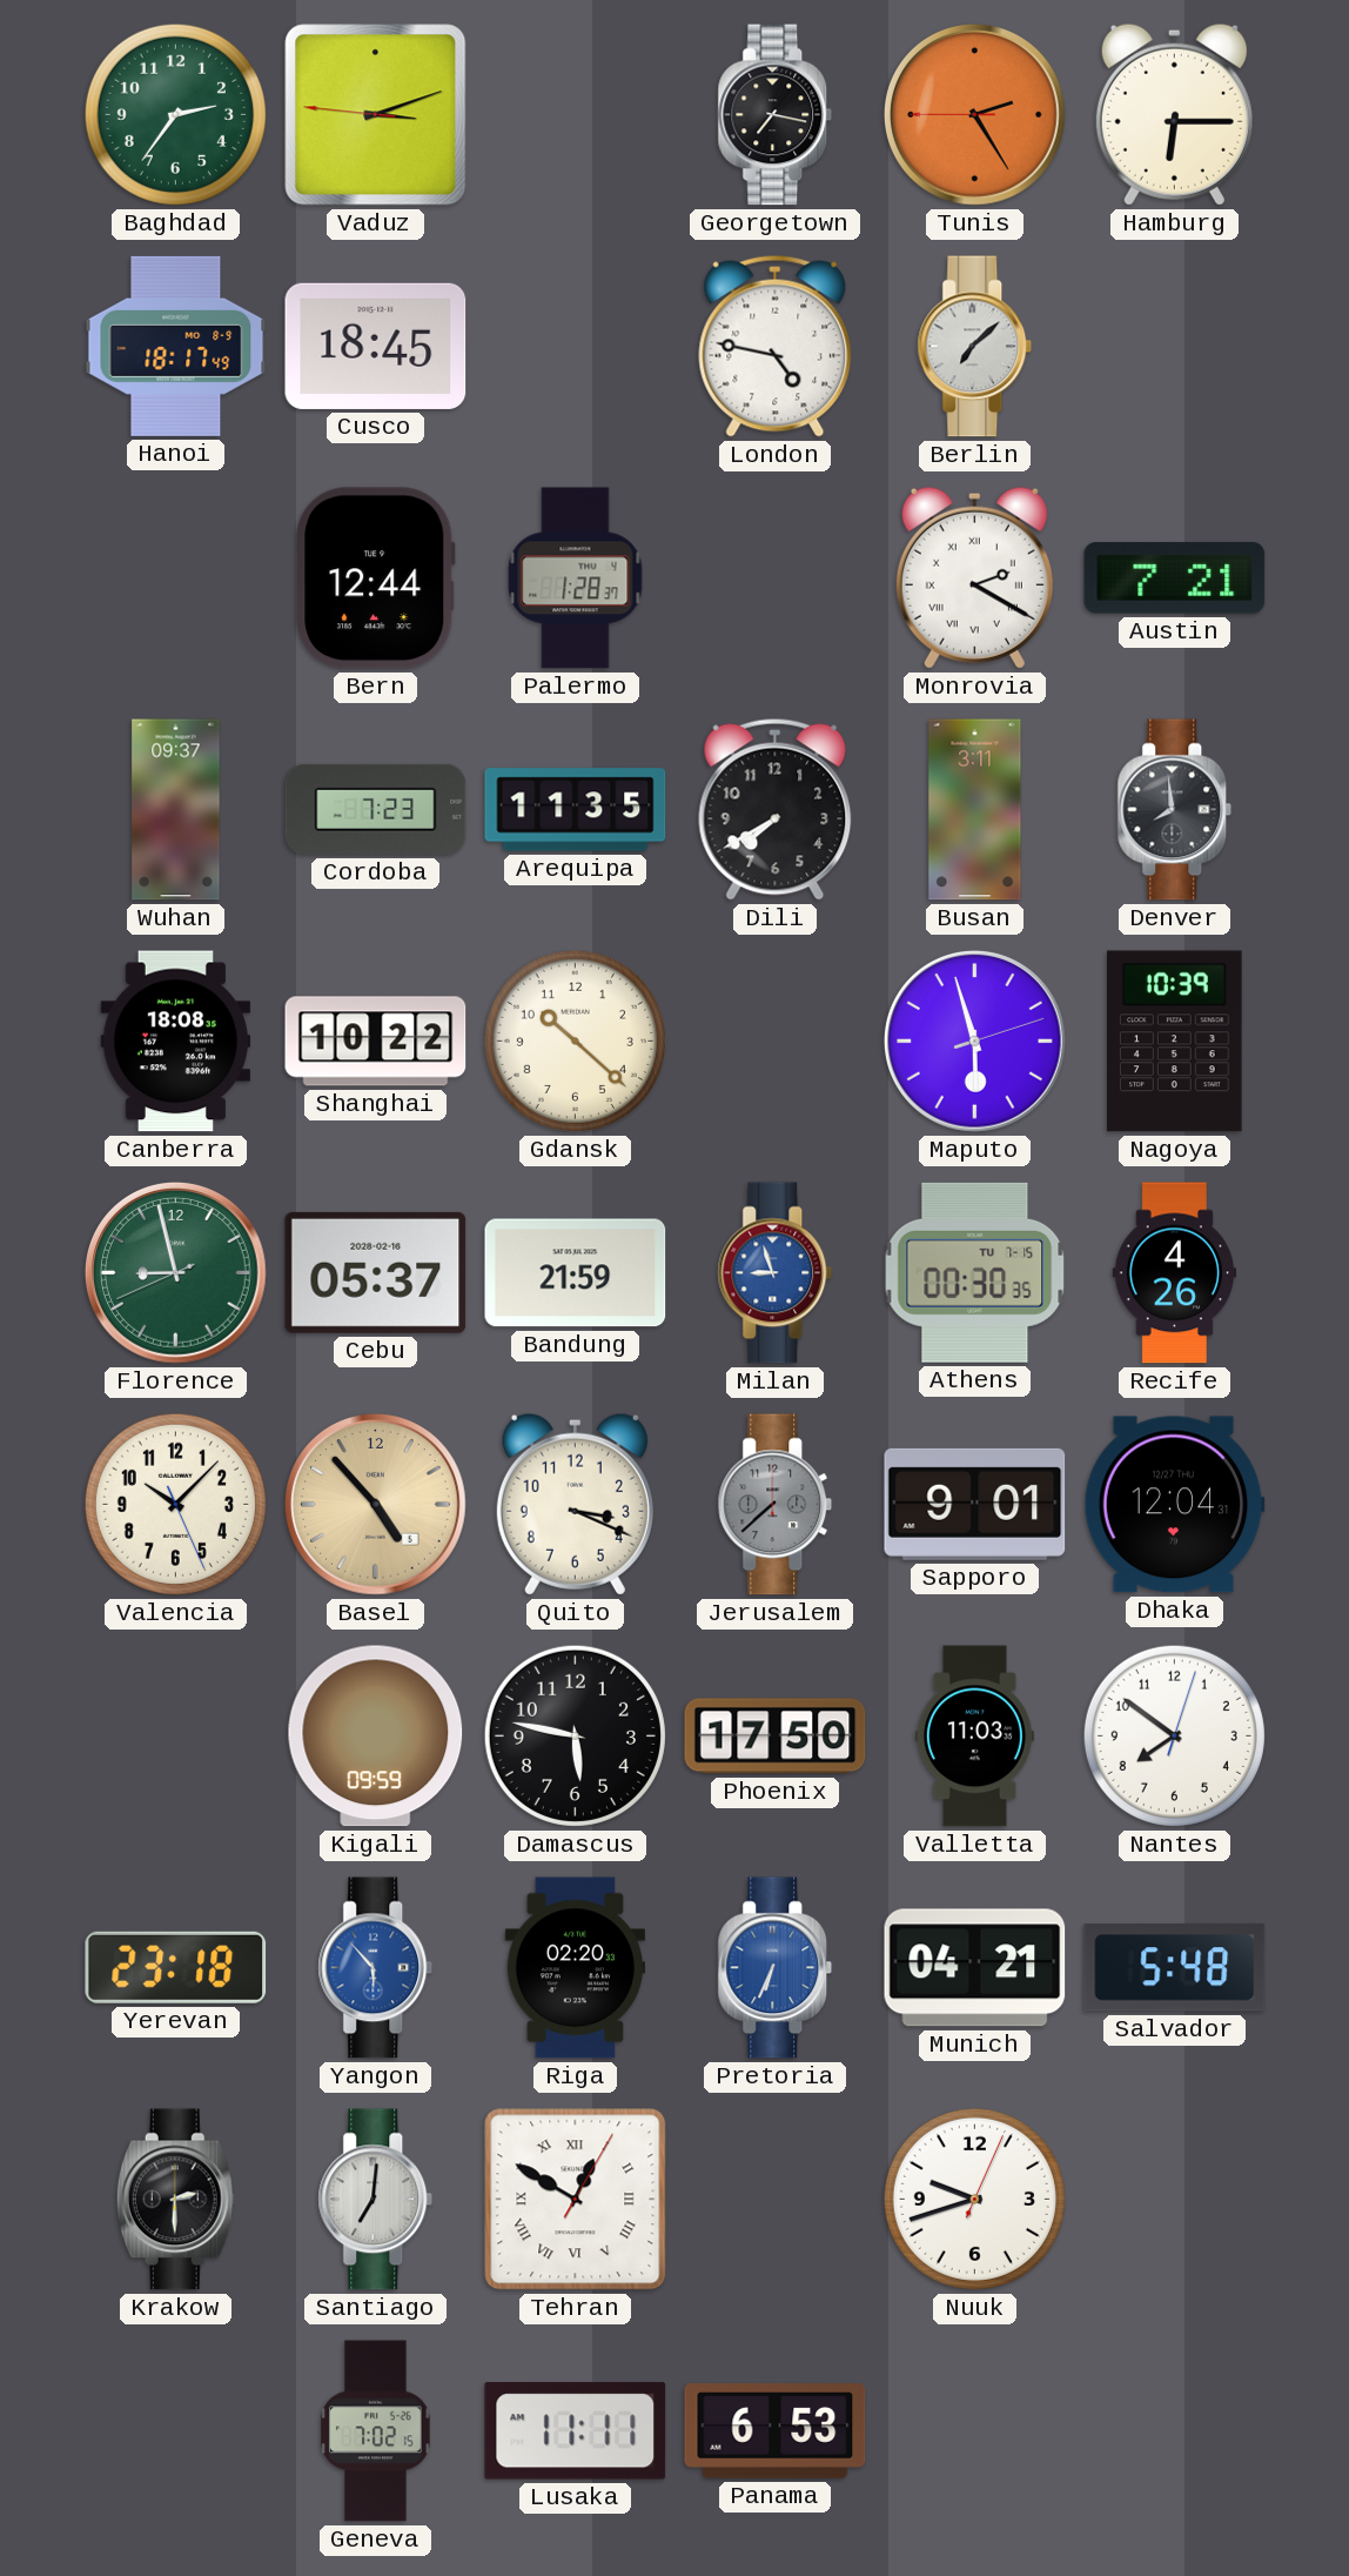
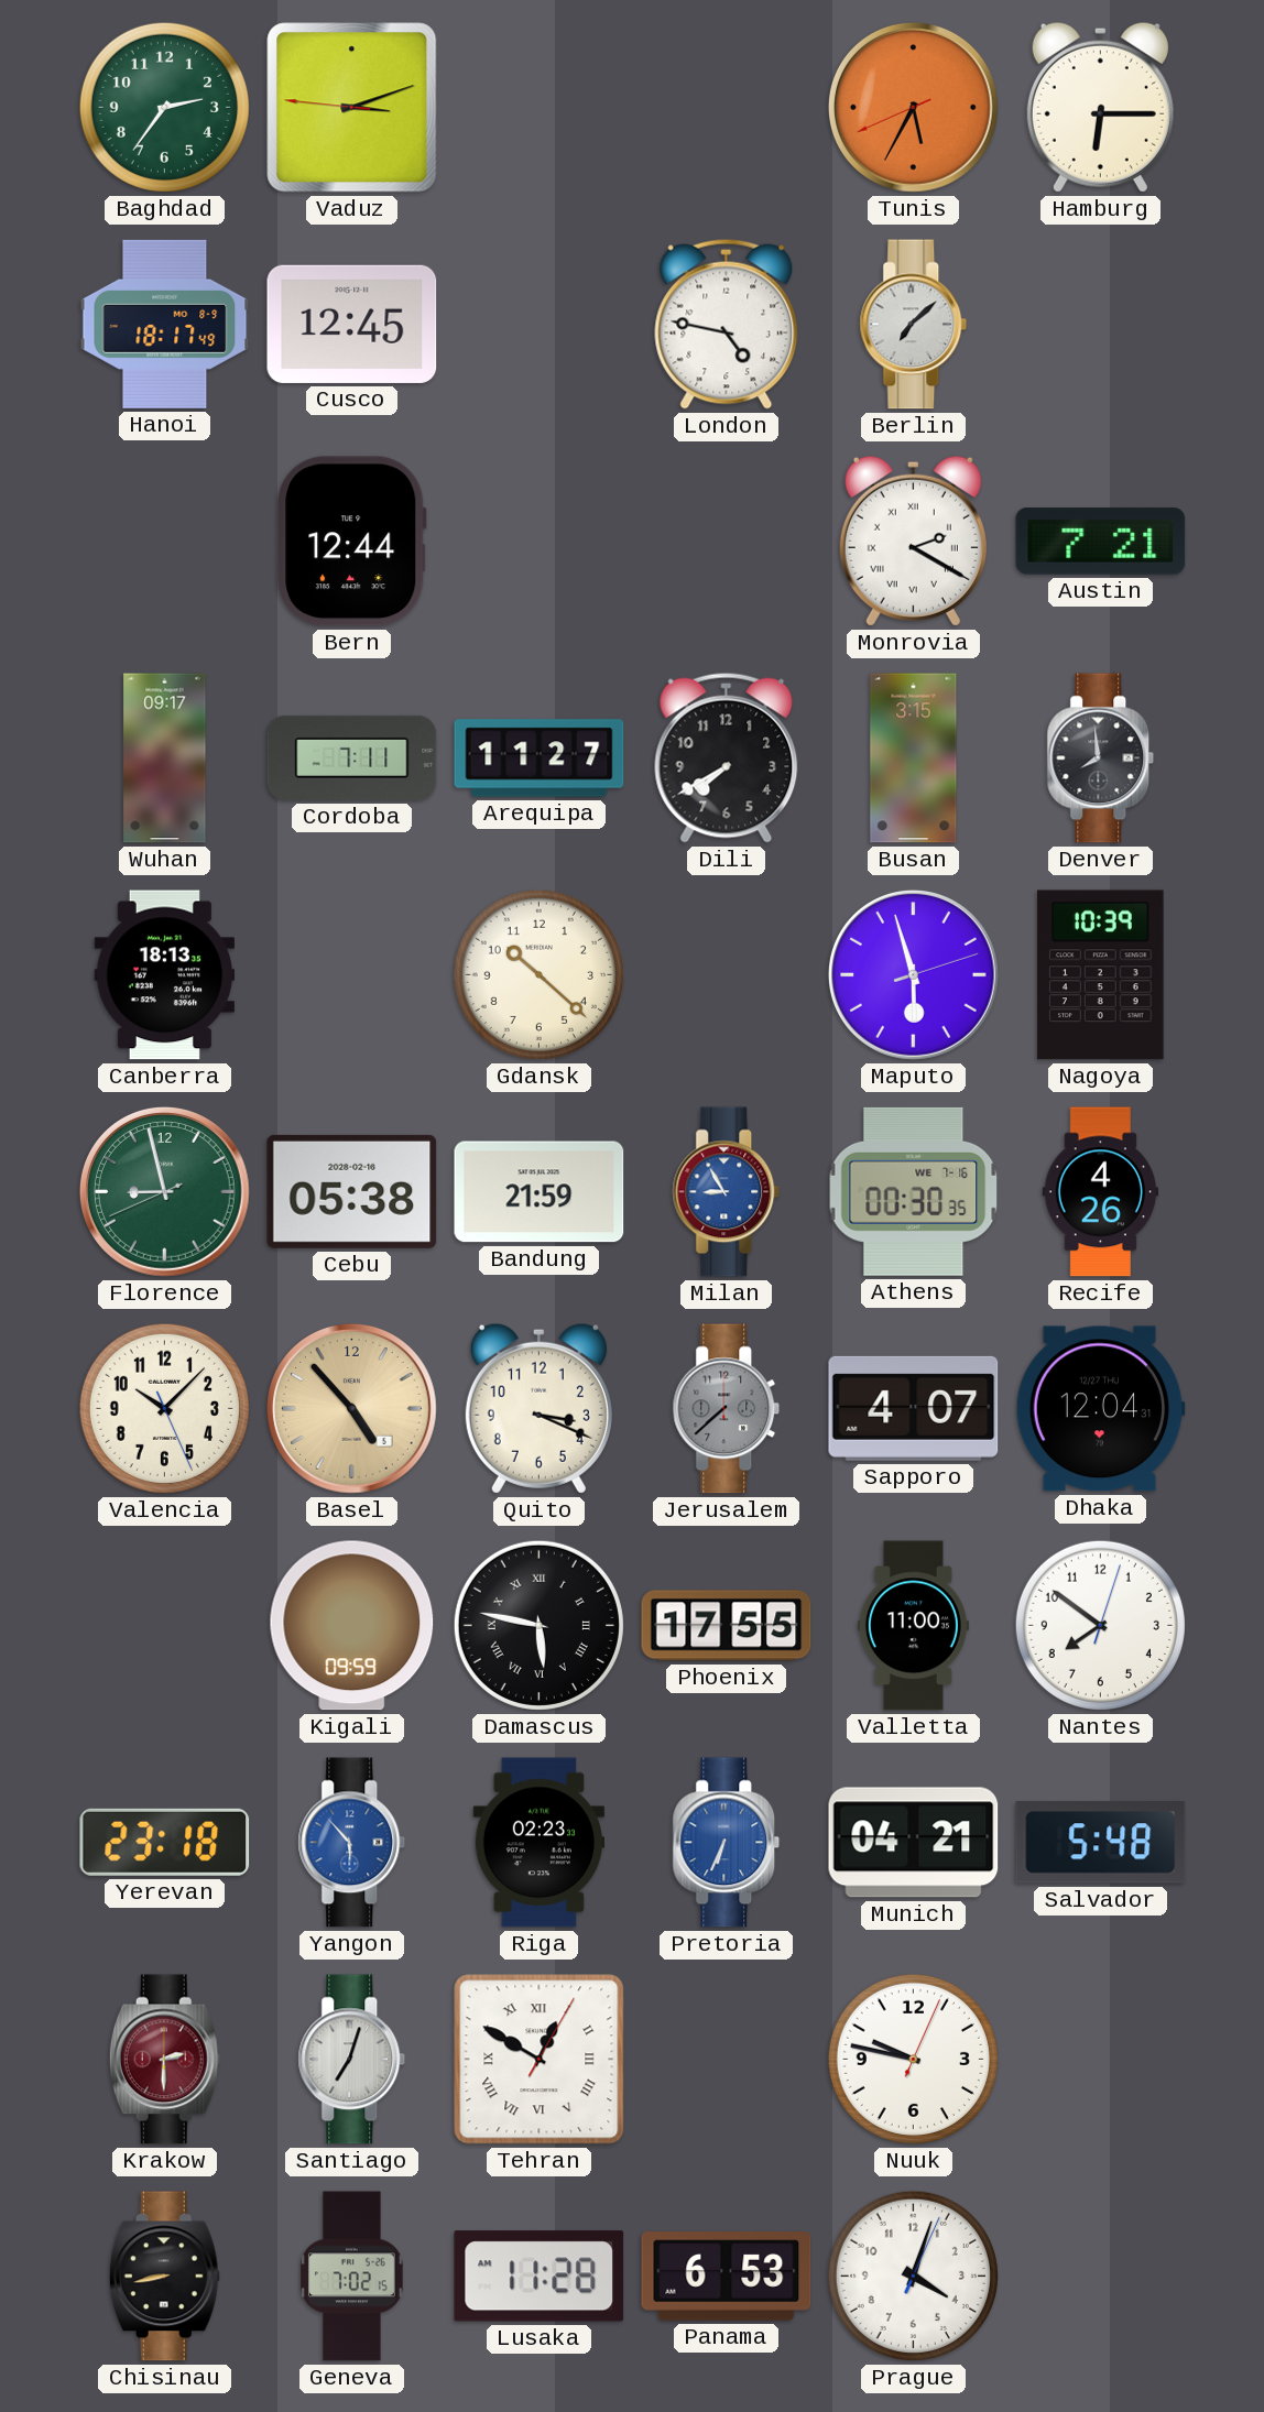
Georgetown: 7:17 -> none
Tunis: 2:24 -> 5:34
Cusco: 18:45 -> 12:45
Palermo: 1:28 -> none
Wuhan: 09:37 -> 09:17
Cordoba: 7:23 -> 7:11
Arequipa: 11:35 -> 11:27
Busan: 3:11 -> 3:15
Canberra: 18:08 -> 18:13
Shanghai: 10:22 -> none
Cebu: 05:37 -> 05:38
Milan: 8:57 -> 8:55
Athens date: TU 7-15 -> WE 7-16
Sapporo: 9:01 -> 4:07
Damascus numerals: Arabic -> Roman
Phoenix: 17:50 -> 17:55
Valletta: 11:03 -> 11:00
Riga: 02:20 -> 02:23
Krakow dial: black -> burgundy
Santiago: 7:01 -> 7:03
Nuuk: 9:42 -> 9:47
Chisinau: none -> 8:43
Lusaka: 11:11 -> 11:28
Prague: none -> 4:03
